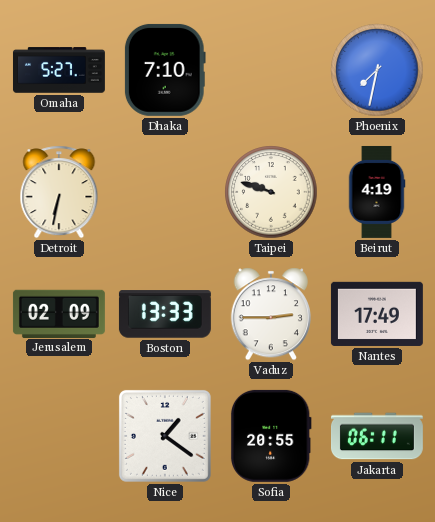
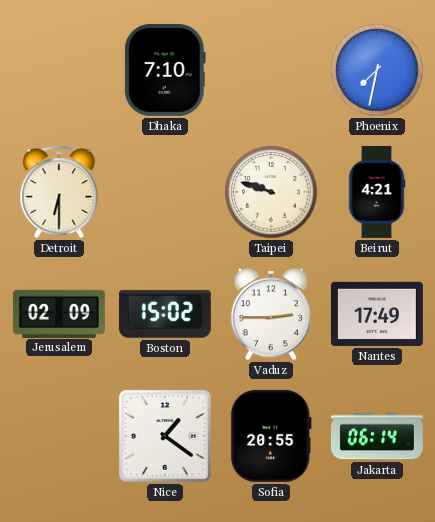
Omaha: 5:27 -> none
Detroit: 6:32 -> 6:30
Beirut: 4:19 -> 4:21
Boston: 13:33 -> 15:02
Jakarta: 06:11 -> 06:14
